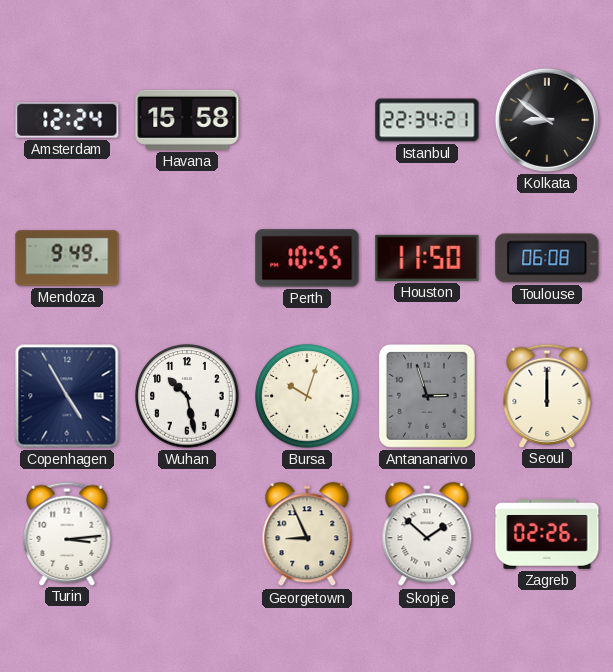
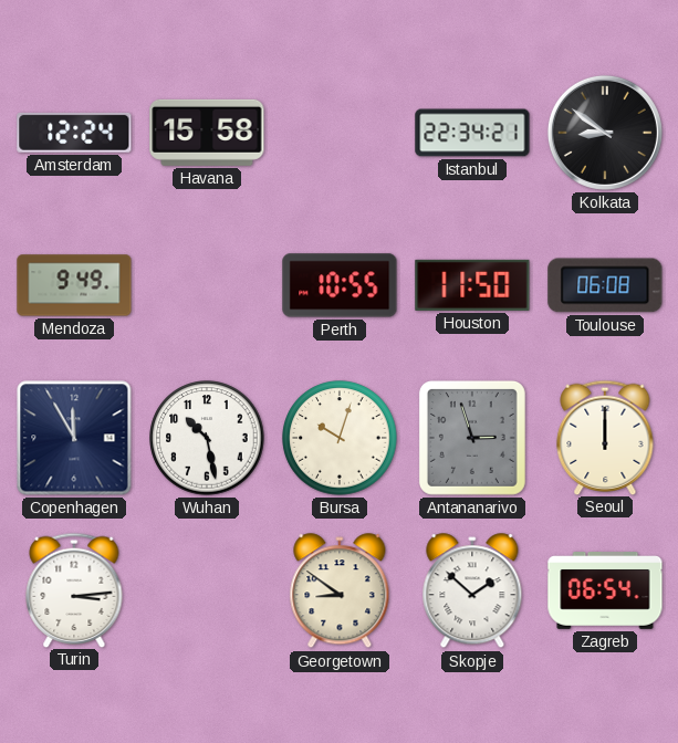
Copenhagen: 4:55 -> 11:55
Georgetown: 8:56 -> 8:51
Zagreb: 02:26 -> 06:54
